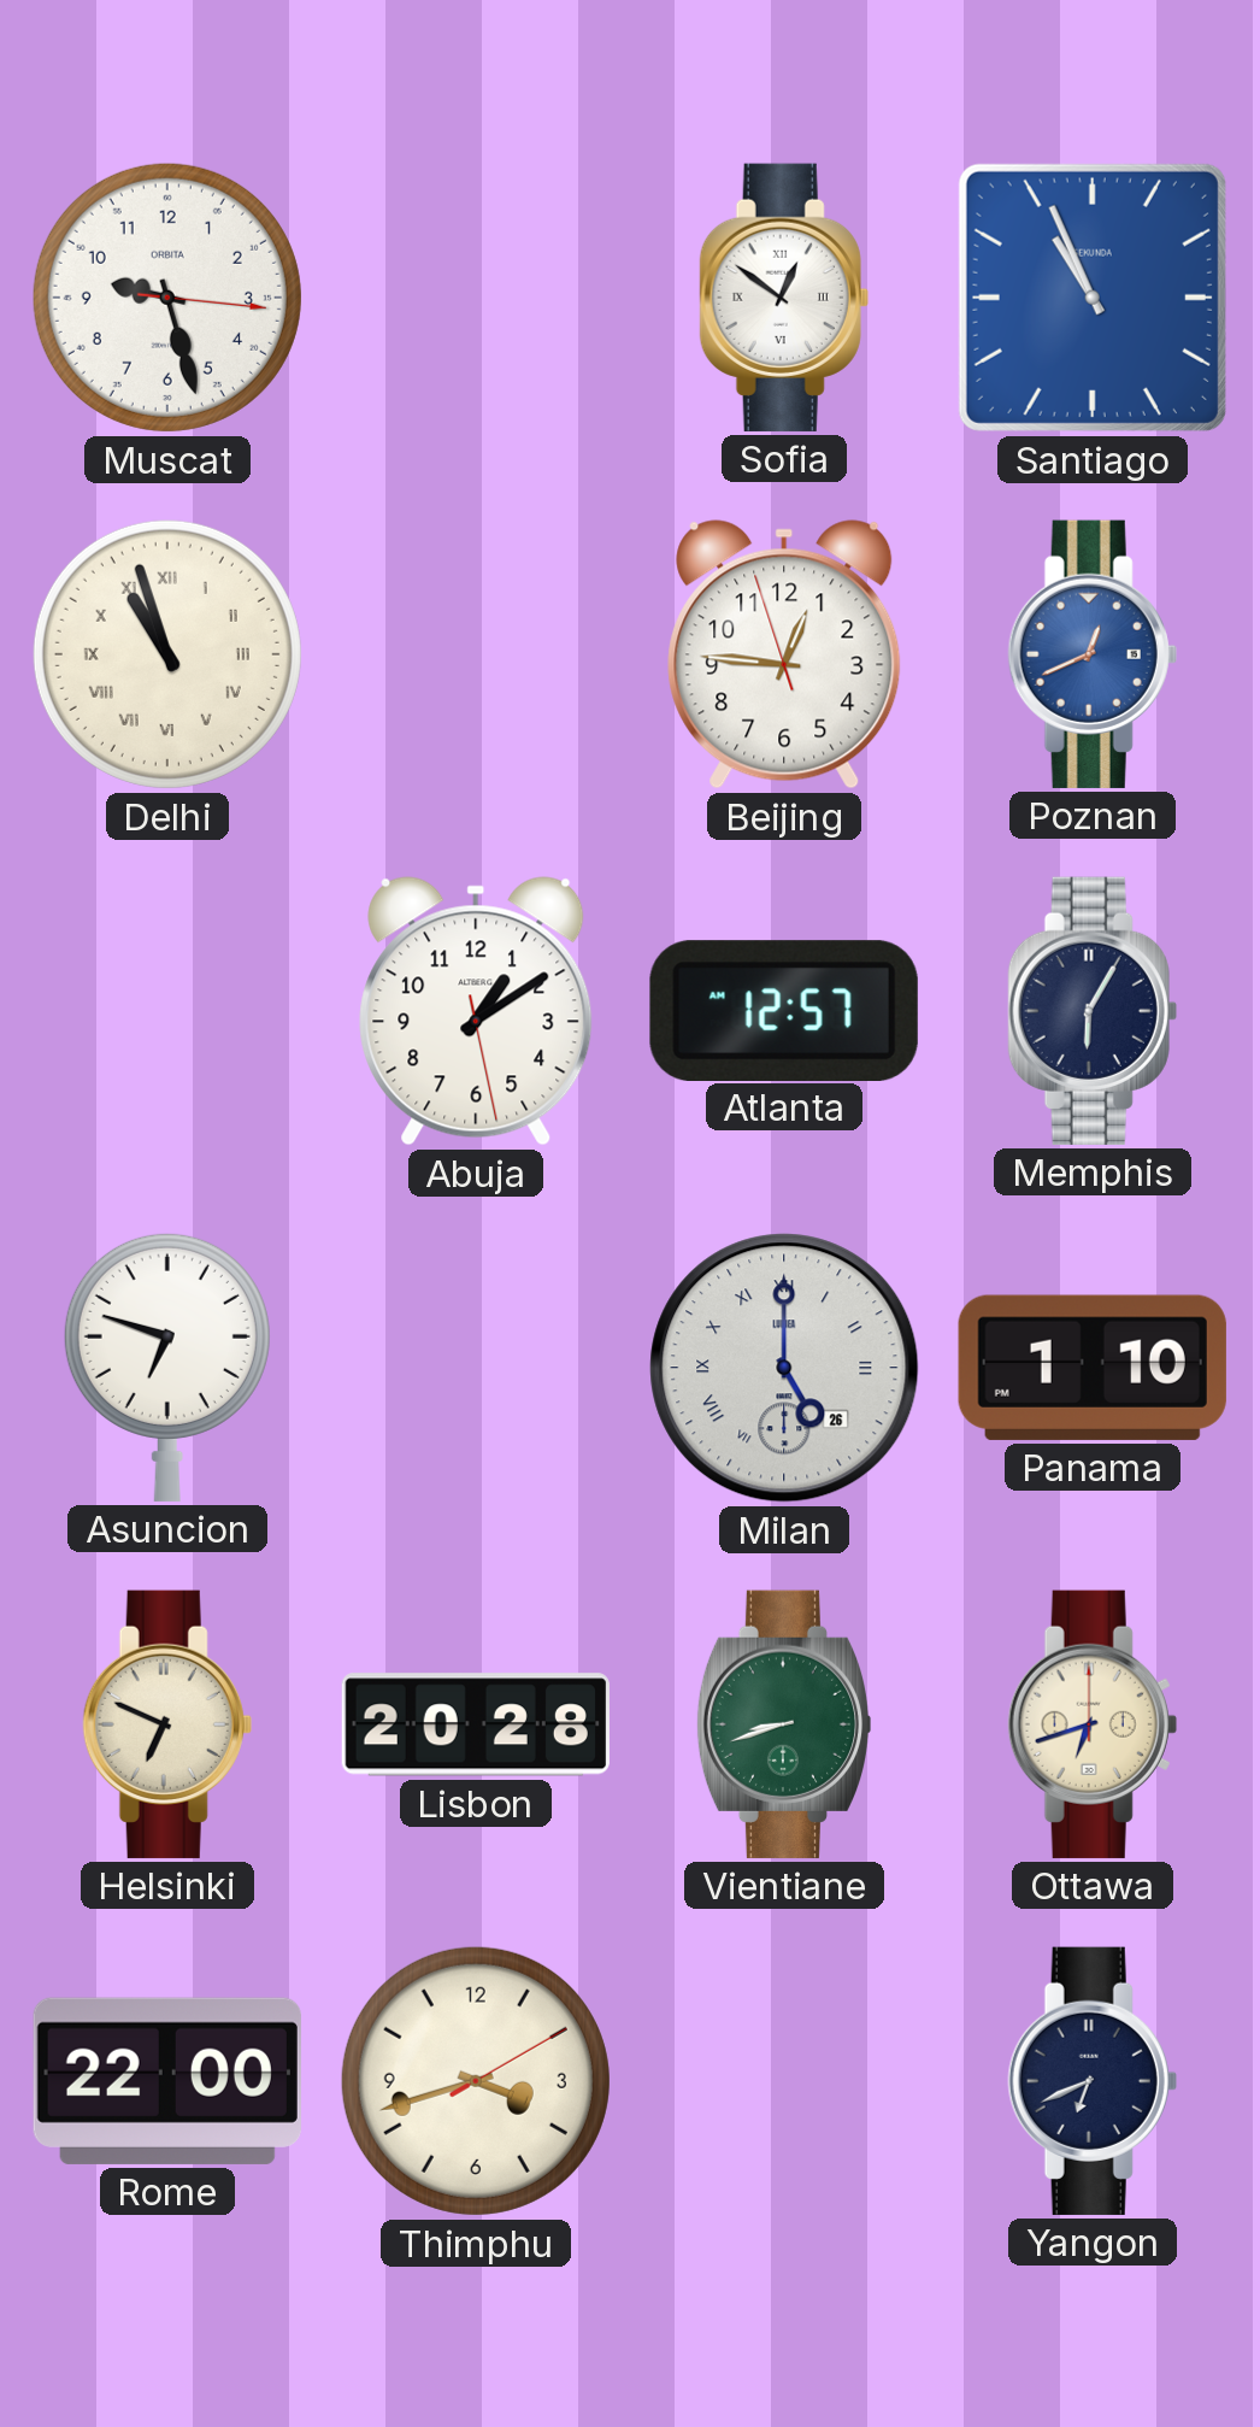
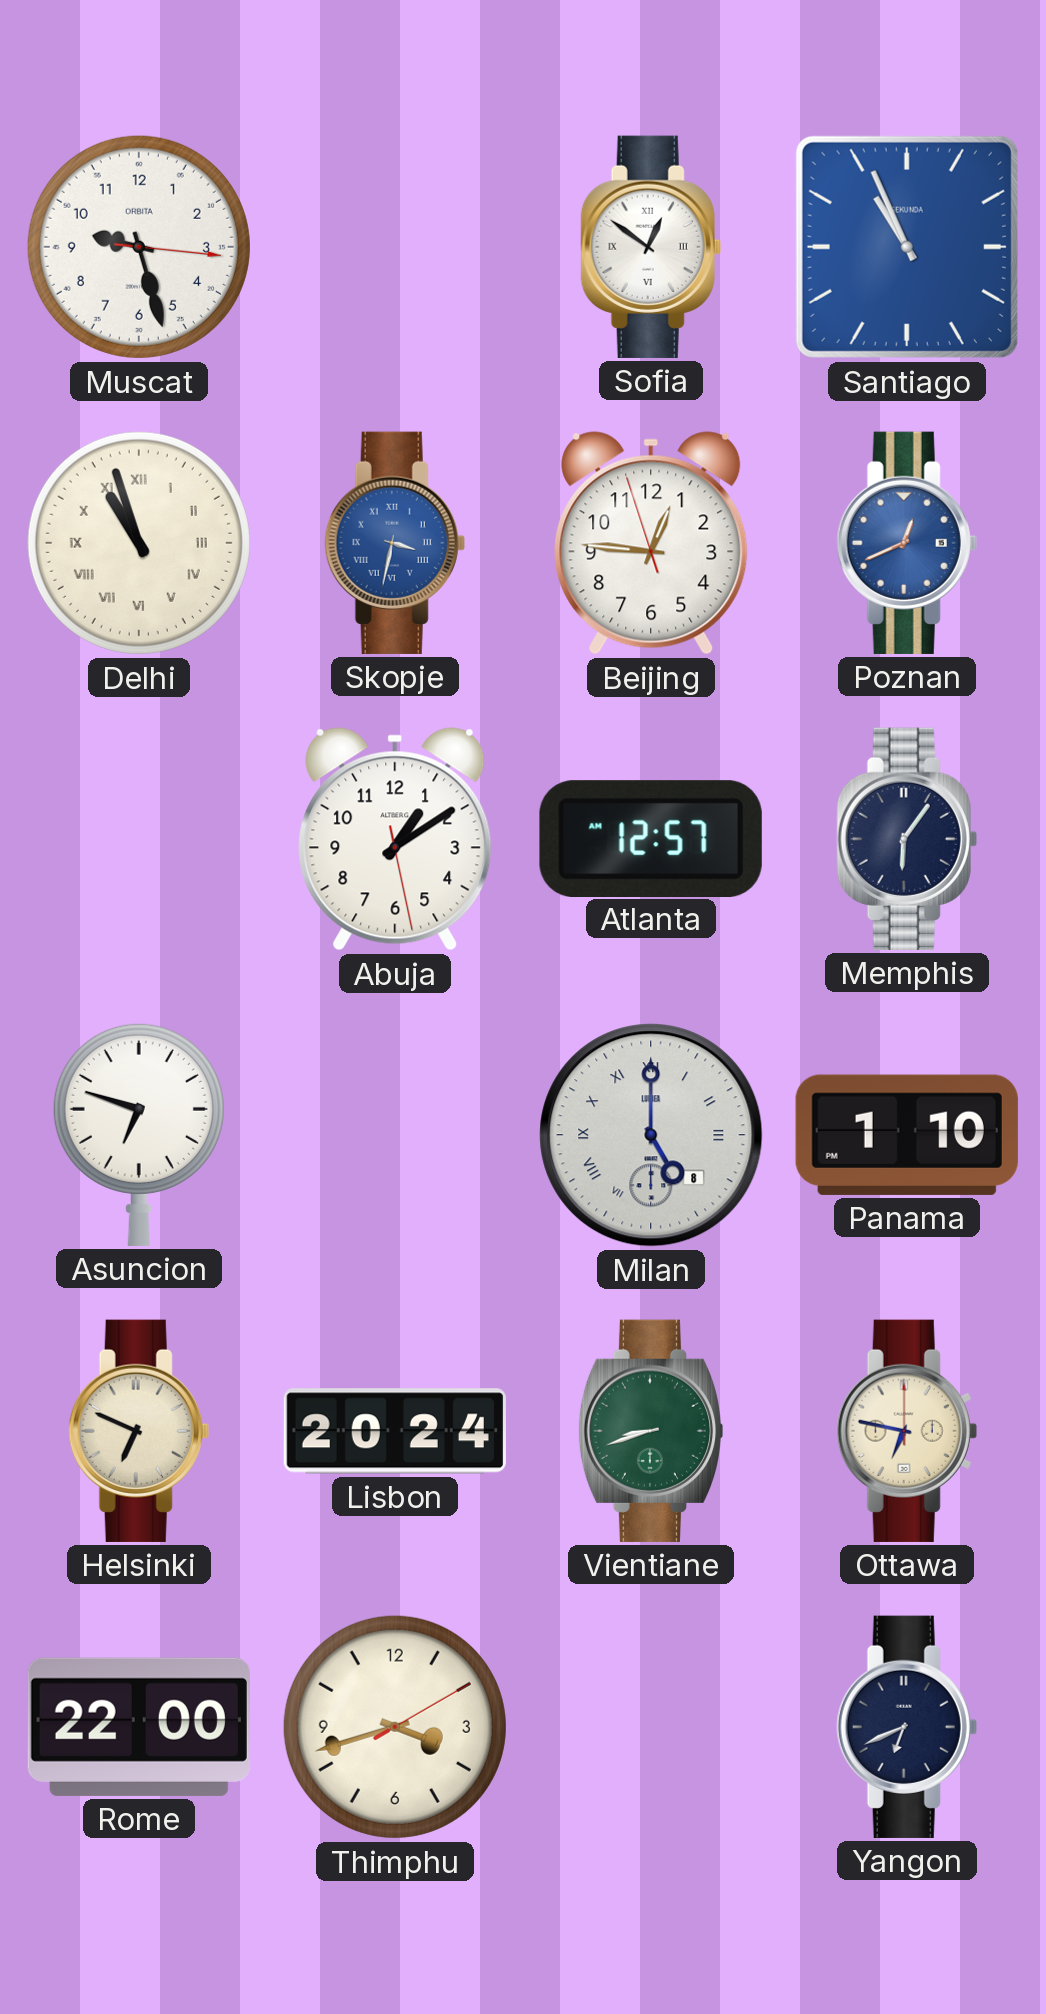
Skopje: none -> 3:32
Memphis: 6:05 -> 6:06
Milan date: 26 -> 8
Lisbon: 20:28 -> 20:24
Ottawa: 6:42 -> 6:47
